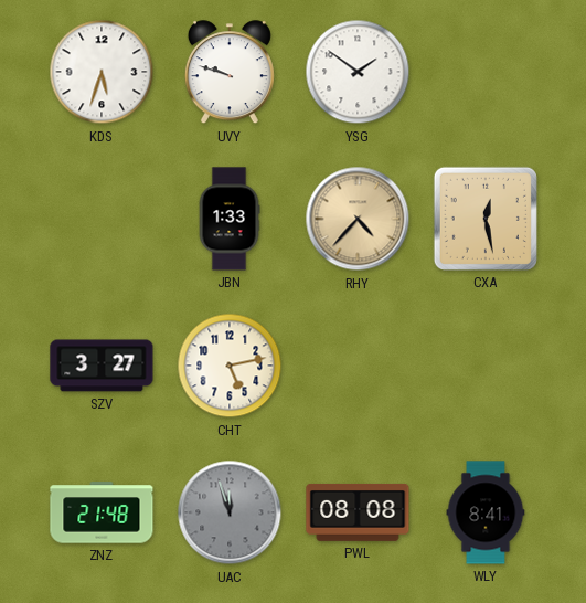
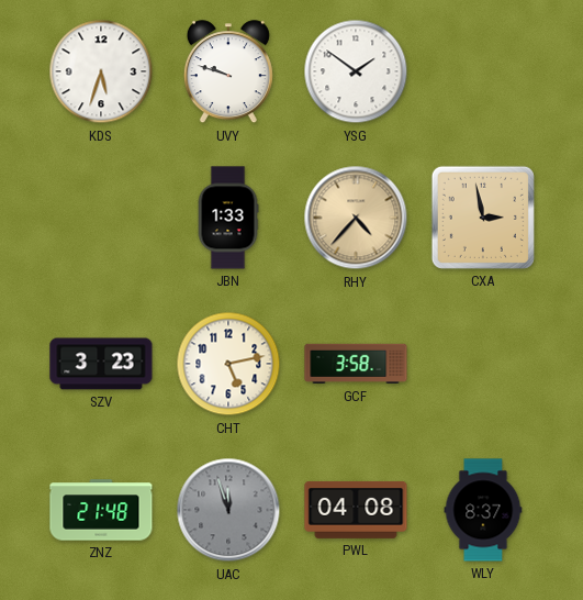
CXA: 12:28 -> 2:58
SZV: 3:27 -> 3:23
GCF: none -> 3:58
PWL: 08:08 -> 04:08
WLY: 8:41 -> 8:37
